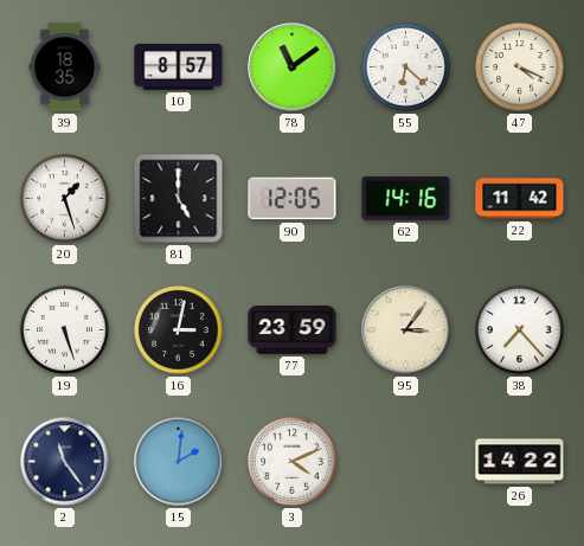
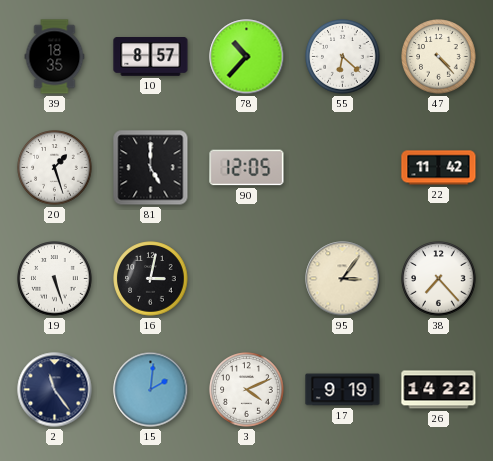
78: 11:09 -> 10:37
47: 4:19 -> 4:23
62: 14:16 -> none
77: 23:59 -> none
17: none -> 9:19
